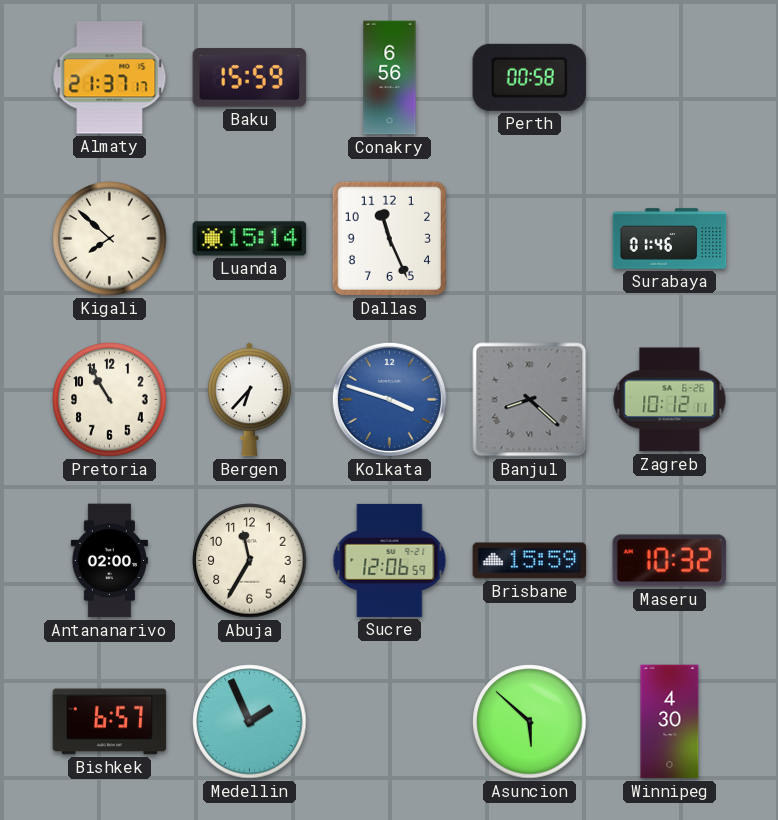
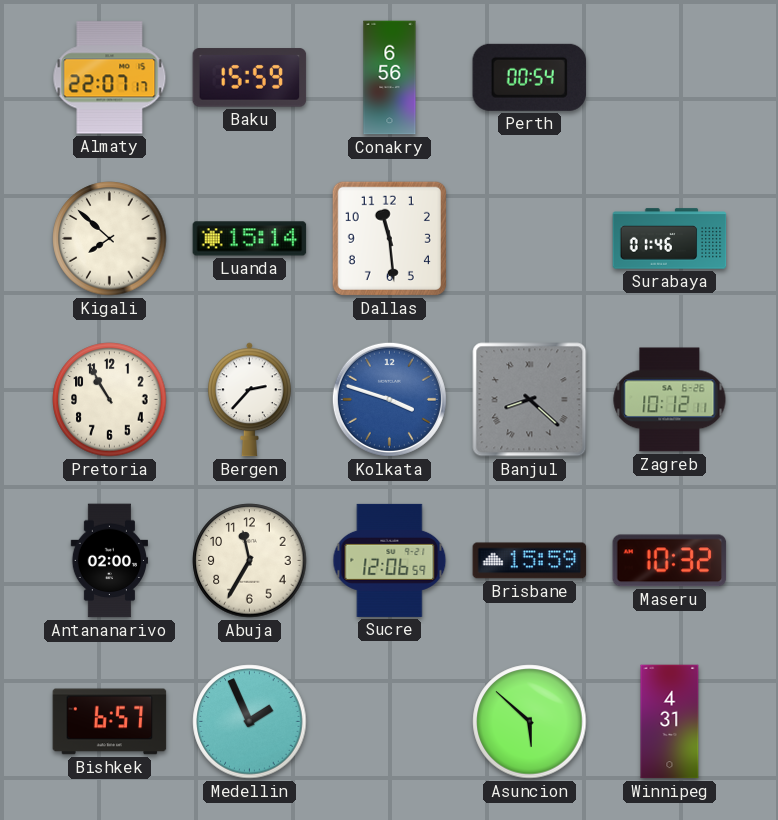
Almaty: 21:37 -> 22:07
Perth: 00:58 -> 00:54
Dallas: 11:26 -> 11:29
Bergen: 6:37 -> 2:37
Winnipeg: 4:30 -> 4:31
